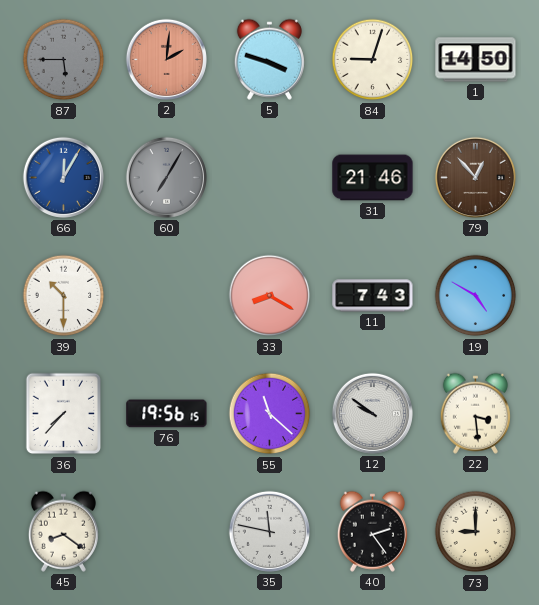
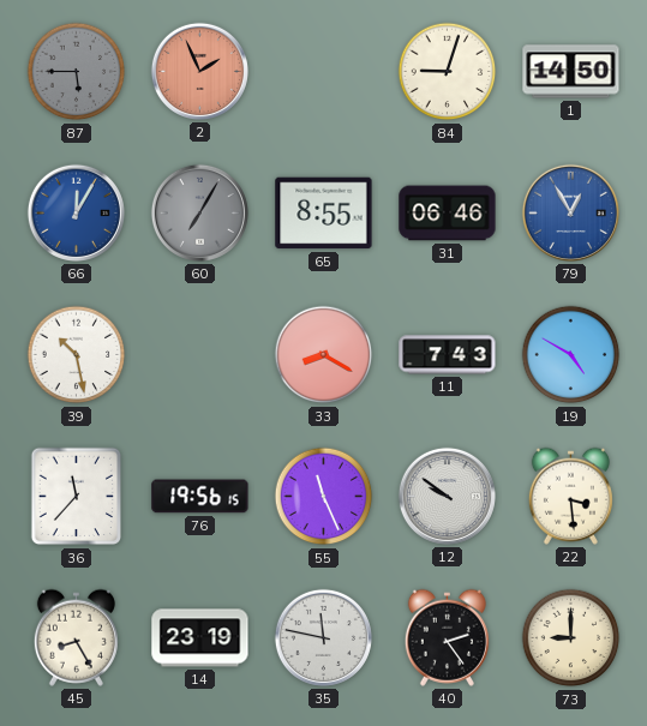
2: 2:01 -> 1:56
5: 3:48 -> none
65: none -> 8:55
31: 21:46 -> 06:46
79: 12:53 -> 12:55
79 dial: brown -> blue
39: 10:30 -> 10:28
36: 7:37 -> 11:37
55: 11:22 -> 11:26
45: 8:21 -> 8:25
14: none -> 23:19
